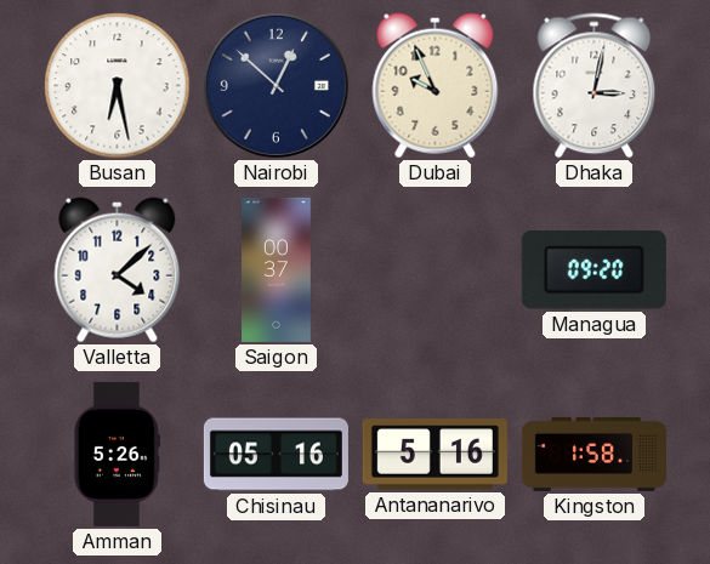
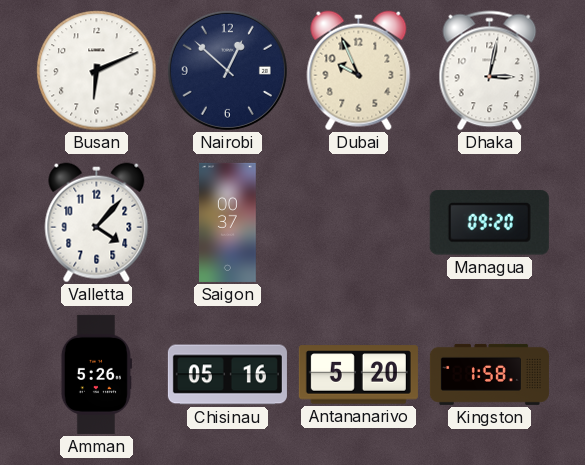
Busan: 6:28 -> 6:11
Valletta: 4:08 -> 4:07
Antananarivo: 5:16 -> 5:20
